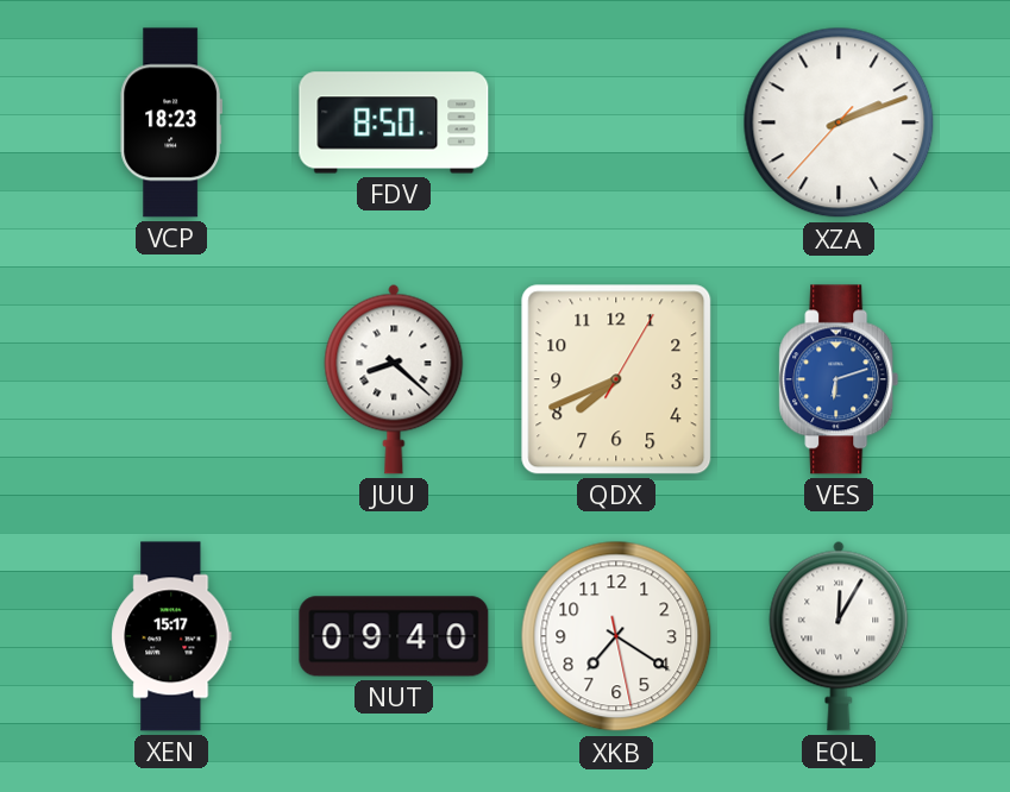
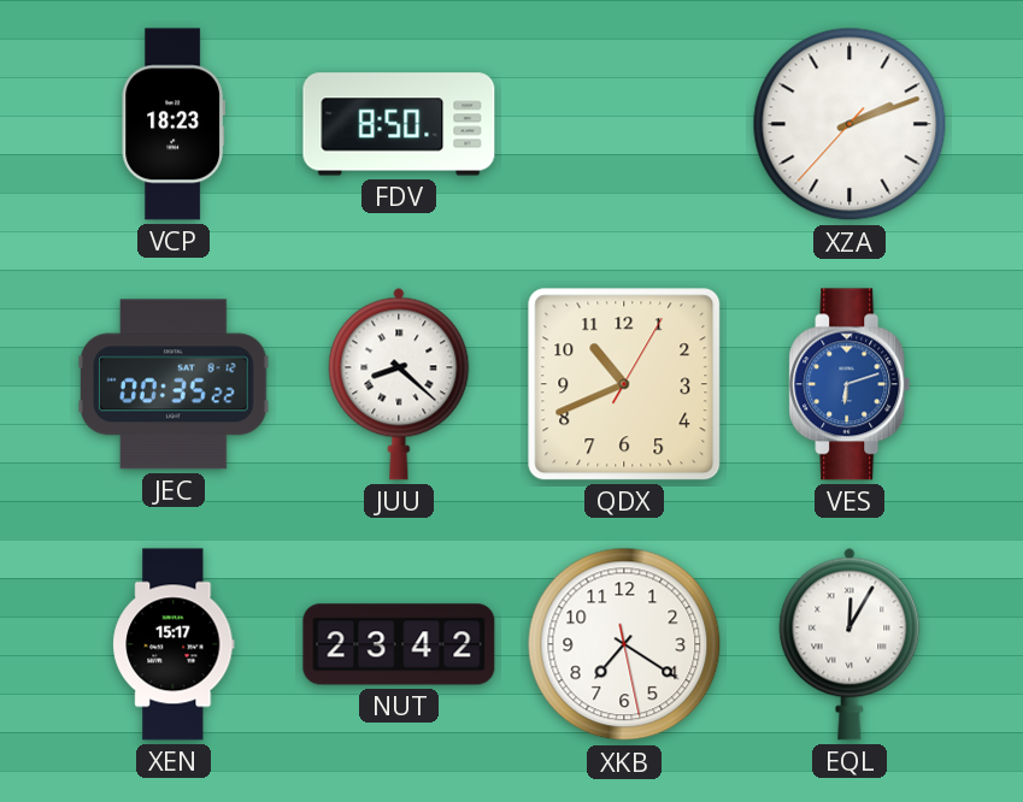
JEC: none -> 00:35
QDX: 7:41 -> 10:41
NUT: 09:40 -> 23:42
